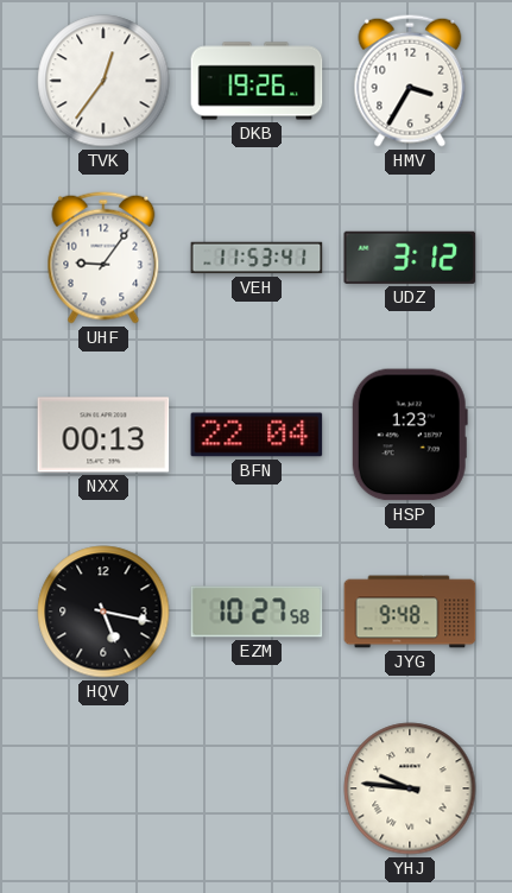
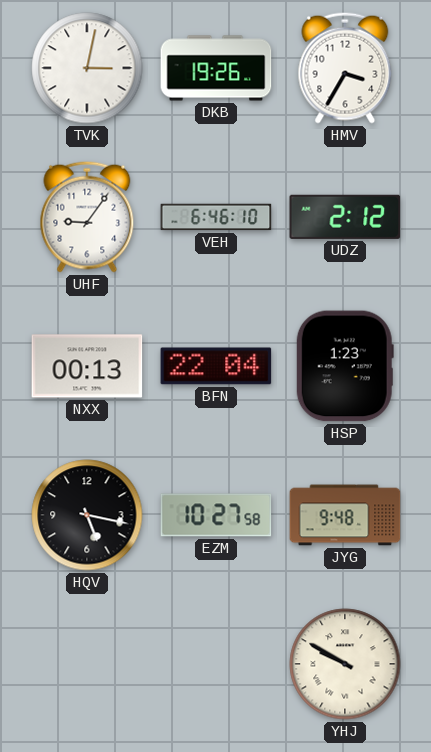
TVK: 12:36 -> 3:02
VEH: 11:53 -> 6:46
UDZ: 3:12 -> 2:12
YHJ: 9:46 -> 9:50
